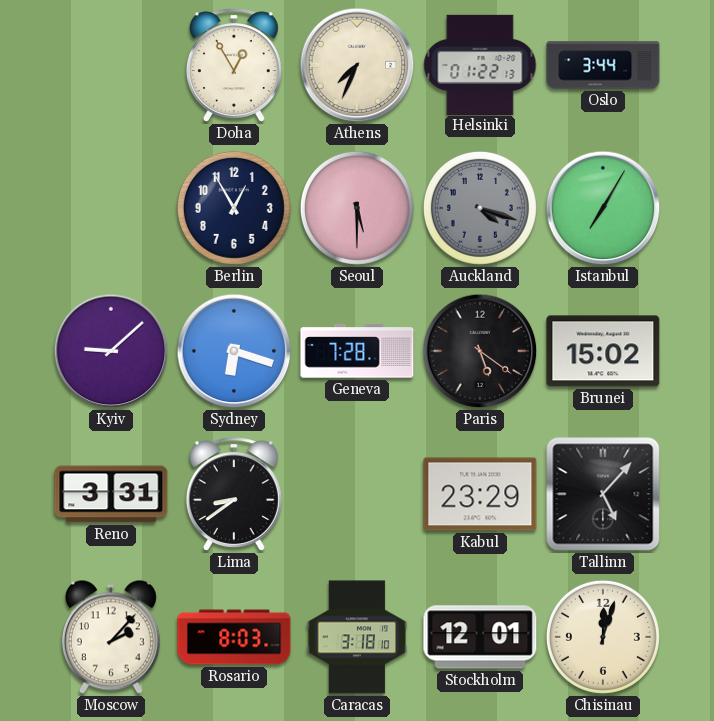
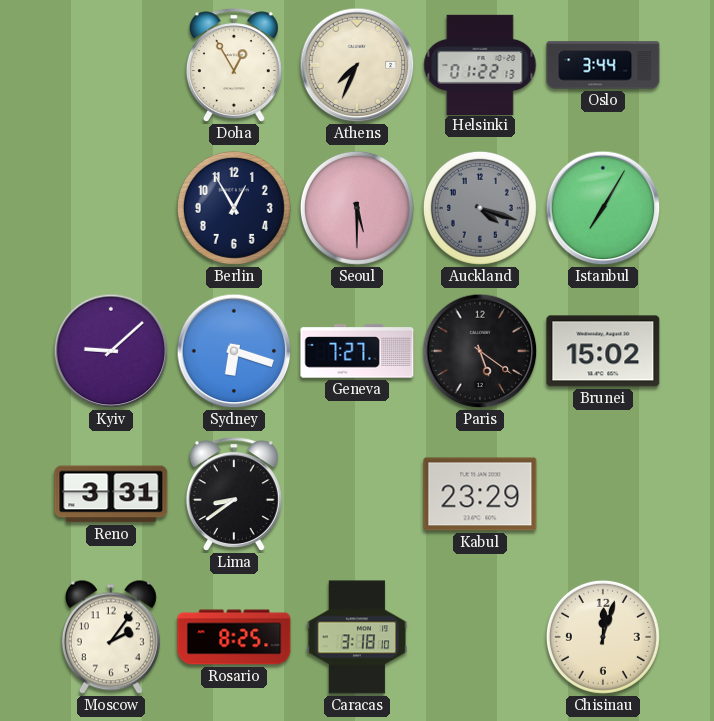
Geneva: 7:28 -> 7:27
Tallinn: 5:07 -> none
Moscow: 2:07 -> 2:06
Rosario: 8:03 -> 8:25
Stockholm: 12:01 -> none
